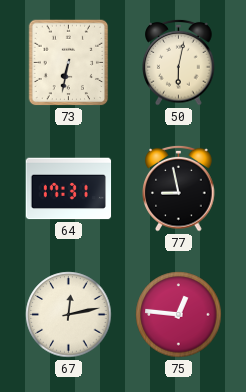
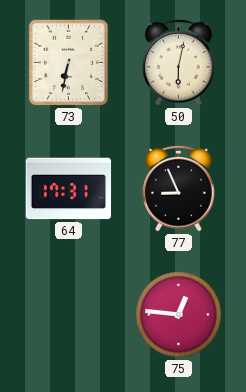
77: 8:58 -> 8:56
67: 12:13 -> none
